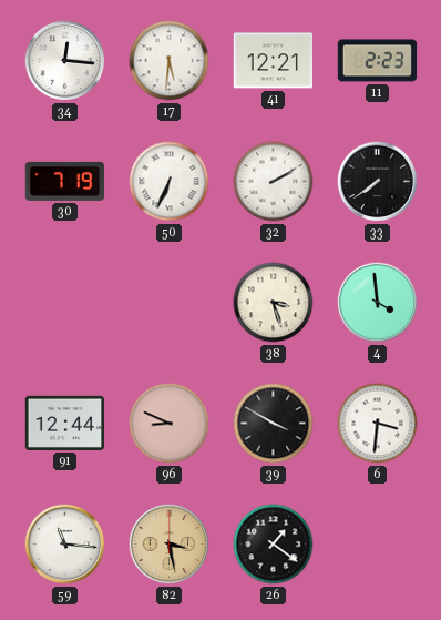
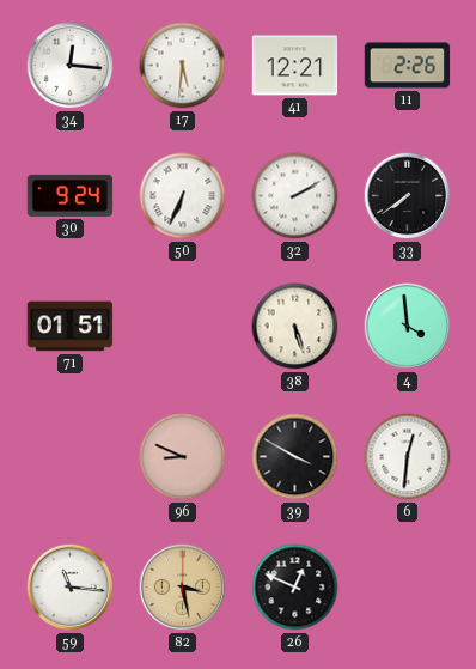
11: 2:23 -> 2:26
30: 7:19 -> 9:24
71: none -> 01:51
38: 3:27 -> 5:27
91: 12:44 -> none
6: 3:31 -> 12:31
26: 1:21 -> 12:49
